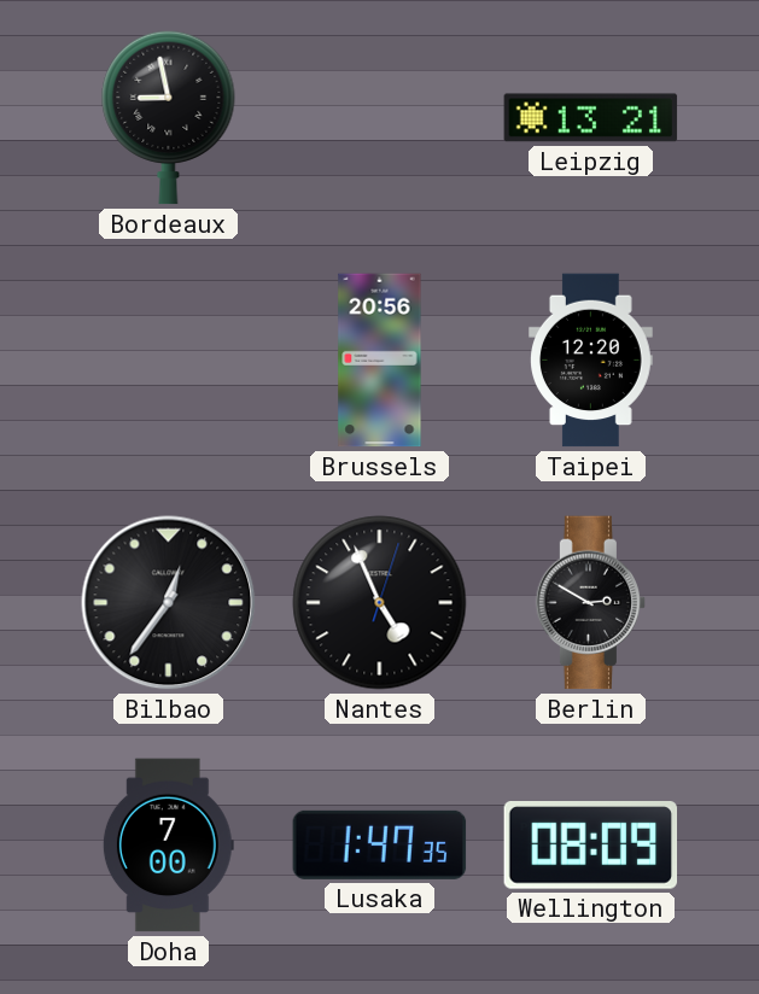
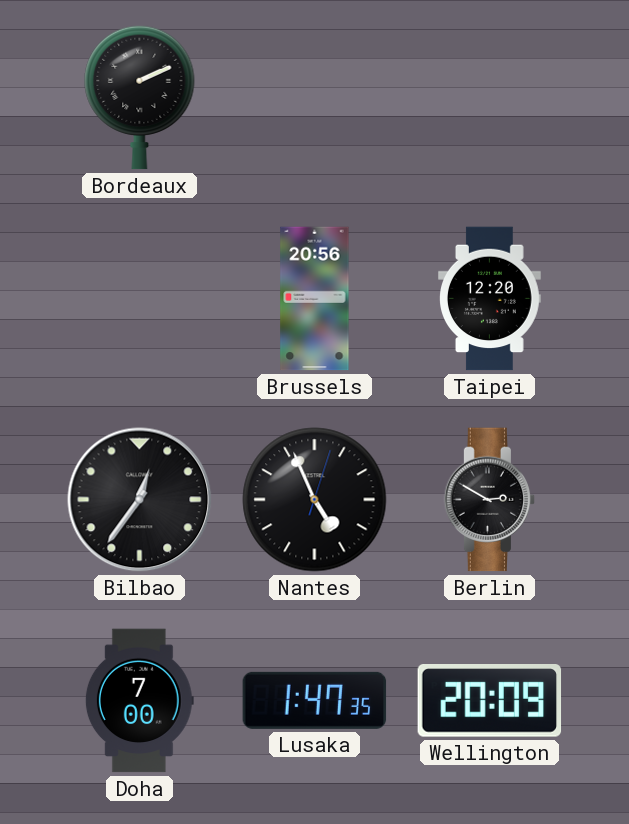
Bordeaux: 8:58 -> 2:11
Leipzig: 13:21 -> none
Wellington: 08:09 -> 20:09
